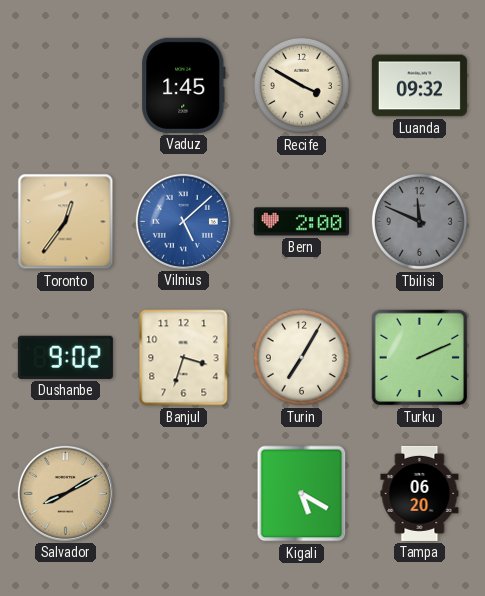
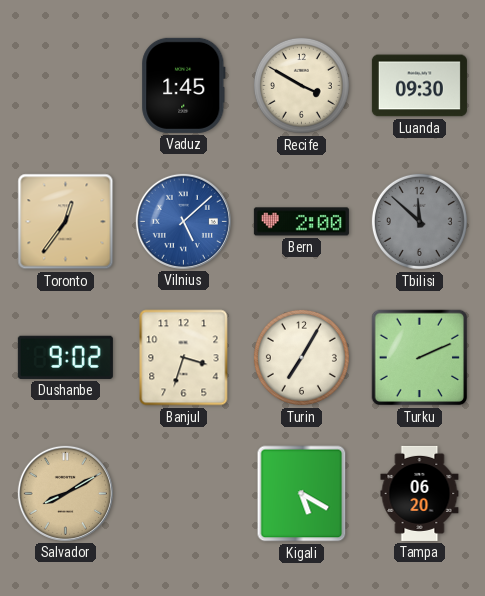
Luanda: 09:32 -> 09:30
Tbilisi: 11:49 -> 11:52
